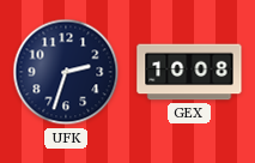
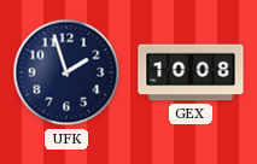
UFK: 2:33 -> 1:57
